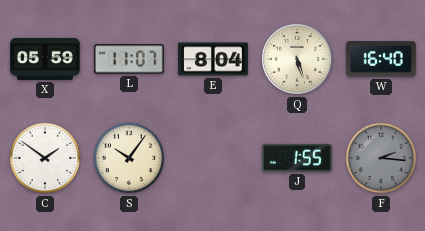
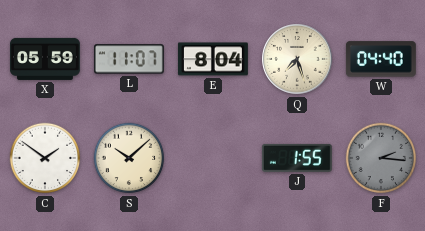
Q: 5:27 -> 7:27
W: 16:40 -> 04:40
S: 10:06 -> 10:08
